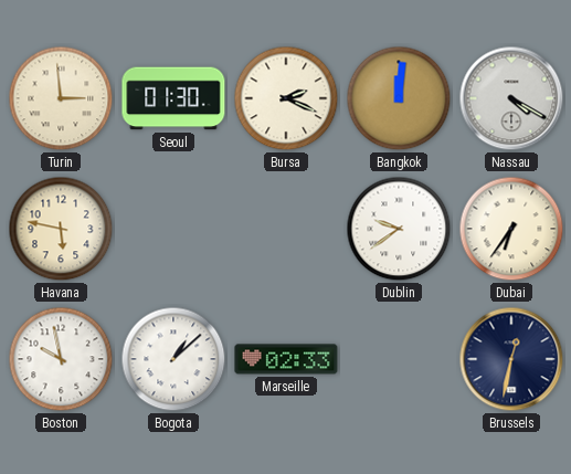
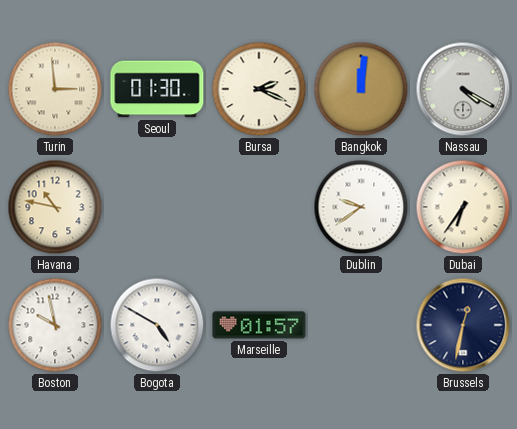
Havana: 5:47 -> 10:47
Bogota: 1:08 -> 4:50
Marseille: 02:33 -> 01:57
